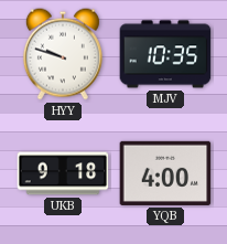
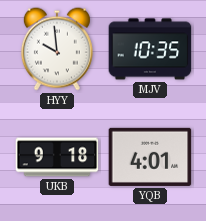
HYY: 9:48 -> 9:59
YQB: 4:00 -> 4:01
